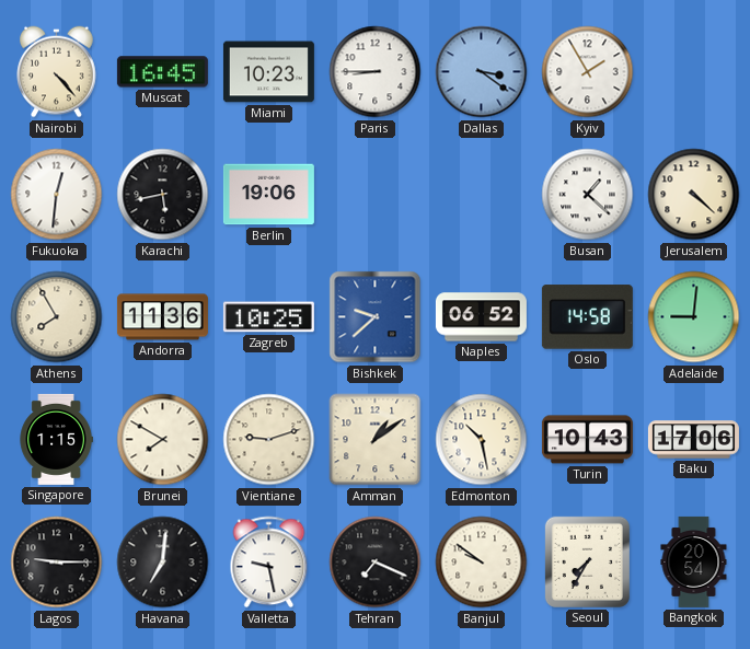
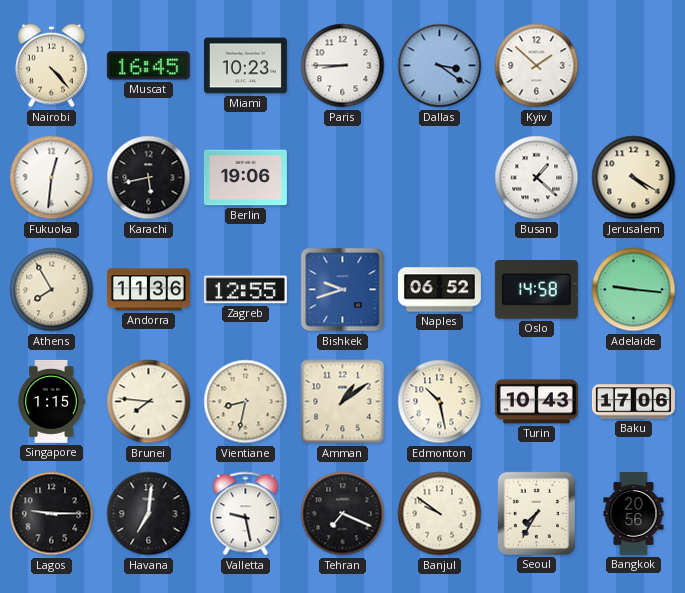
Kyiv: 1:55 -> 1:52
Jerusalem: 4:22 -> 4:20
Zagreb: 10:25 -> 12:55
Bishkek: 9:38 -> 9:42
Adelaide: 9:01 -> 9:16
Brunei: 7:50 -> 7:46
Vientiane: 9:12 -> 8:32
Bangkok: 20:54 -> 20:56
